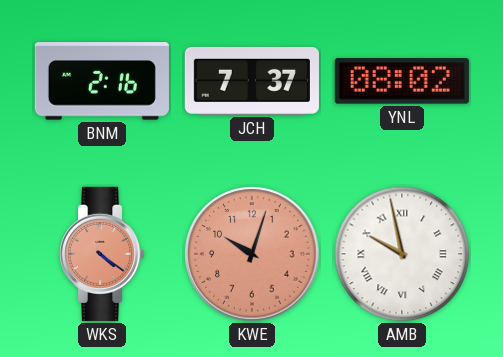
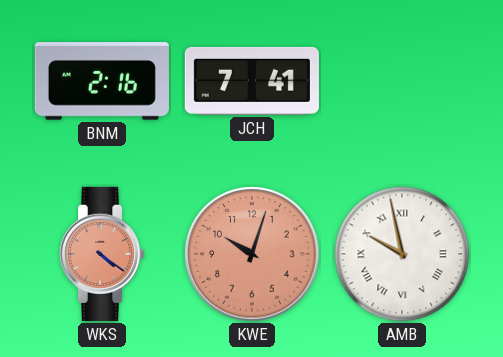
JCH: 7:37 -> 7:41
YNL: 08:02 -> none
